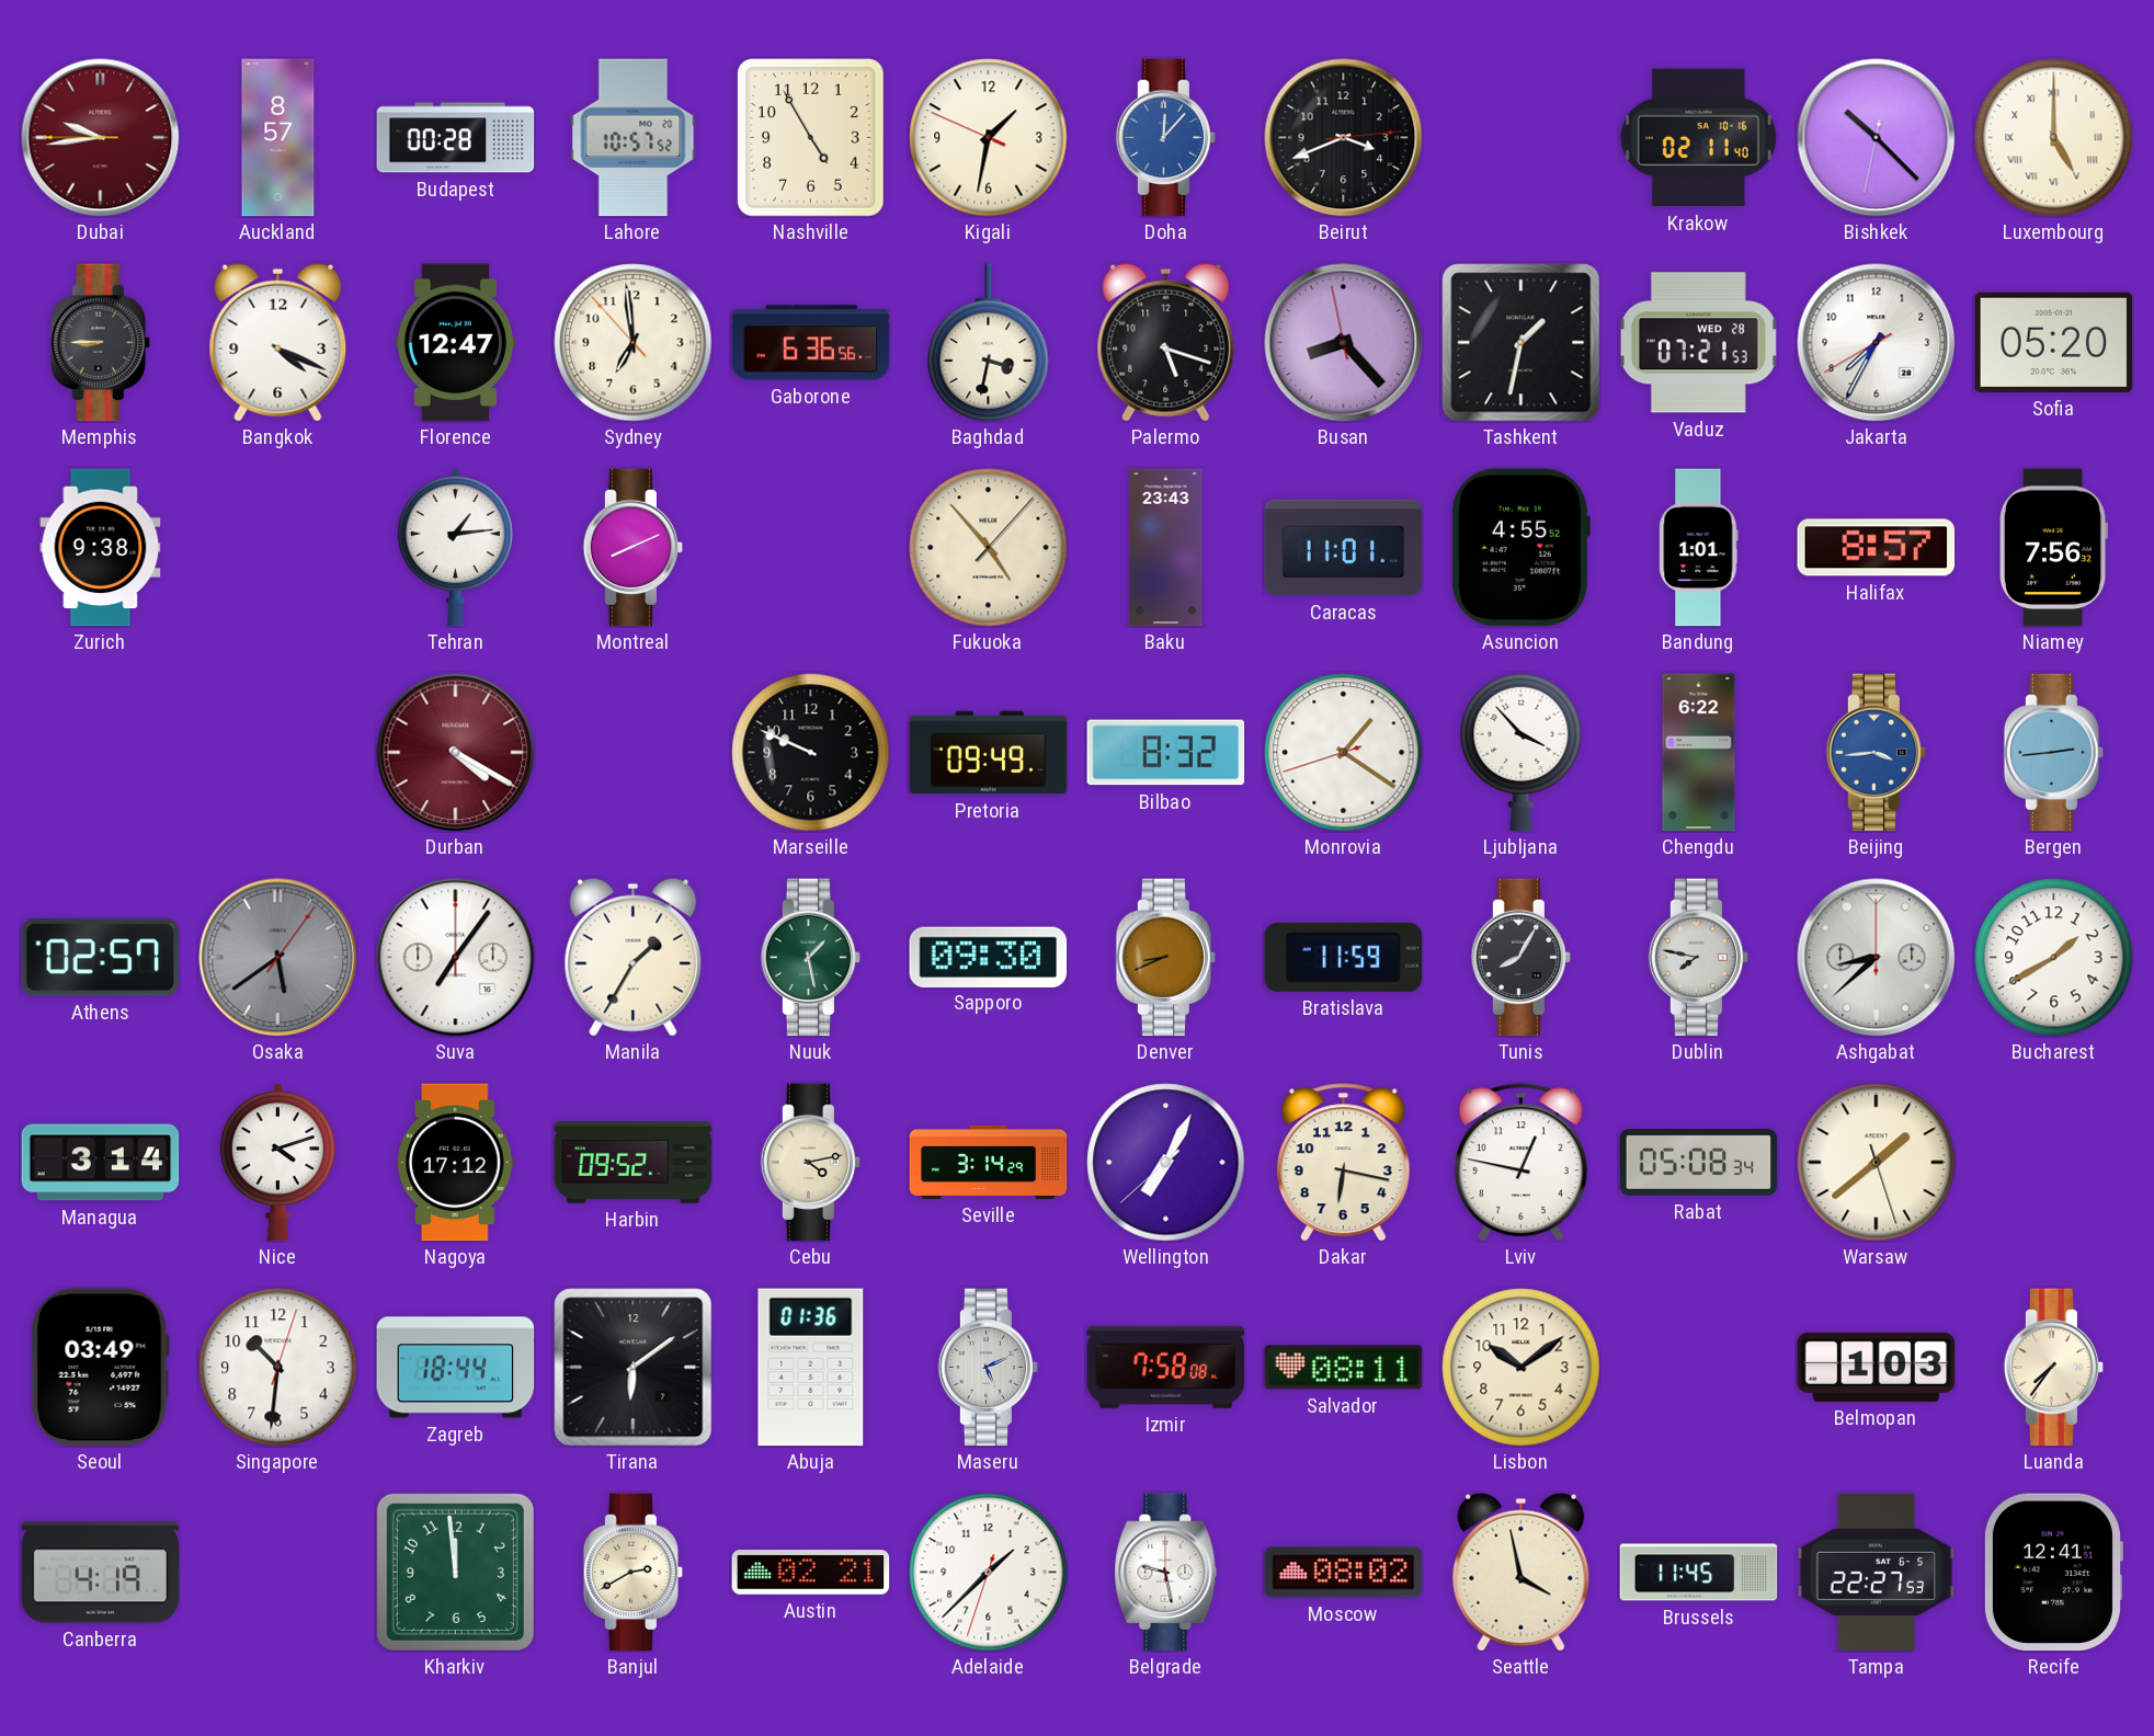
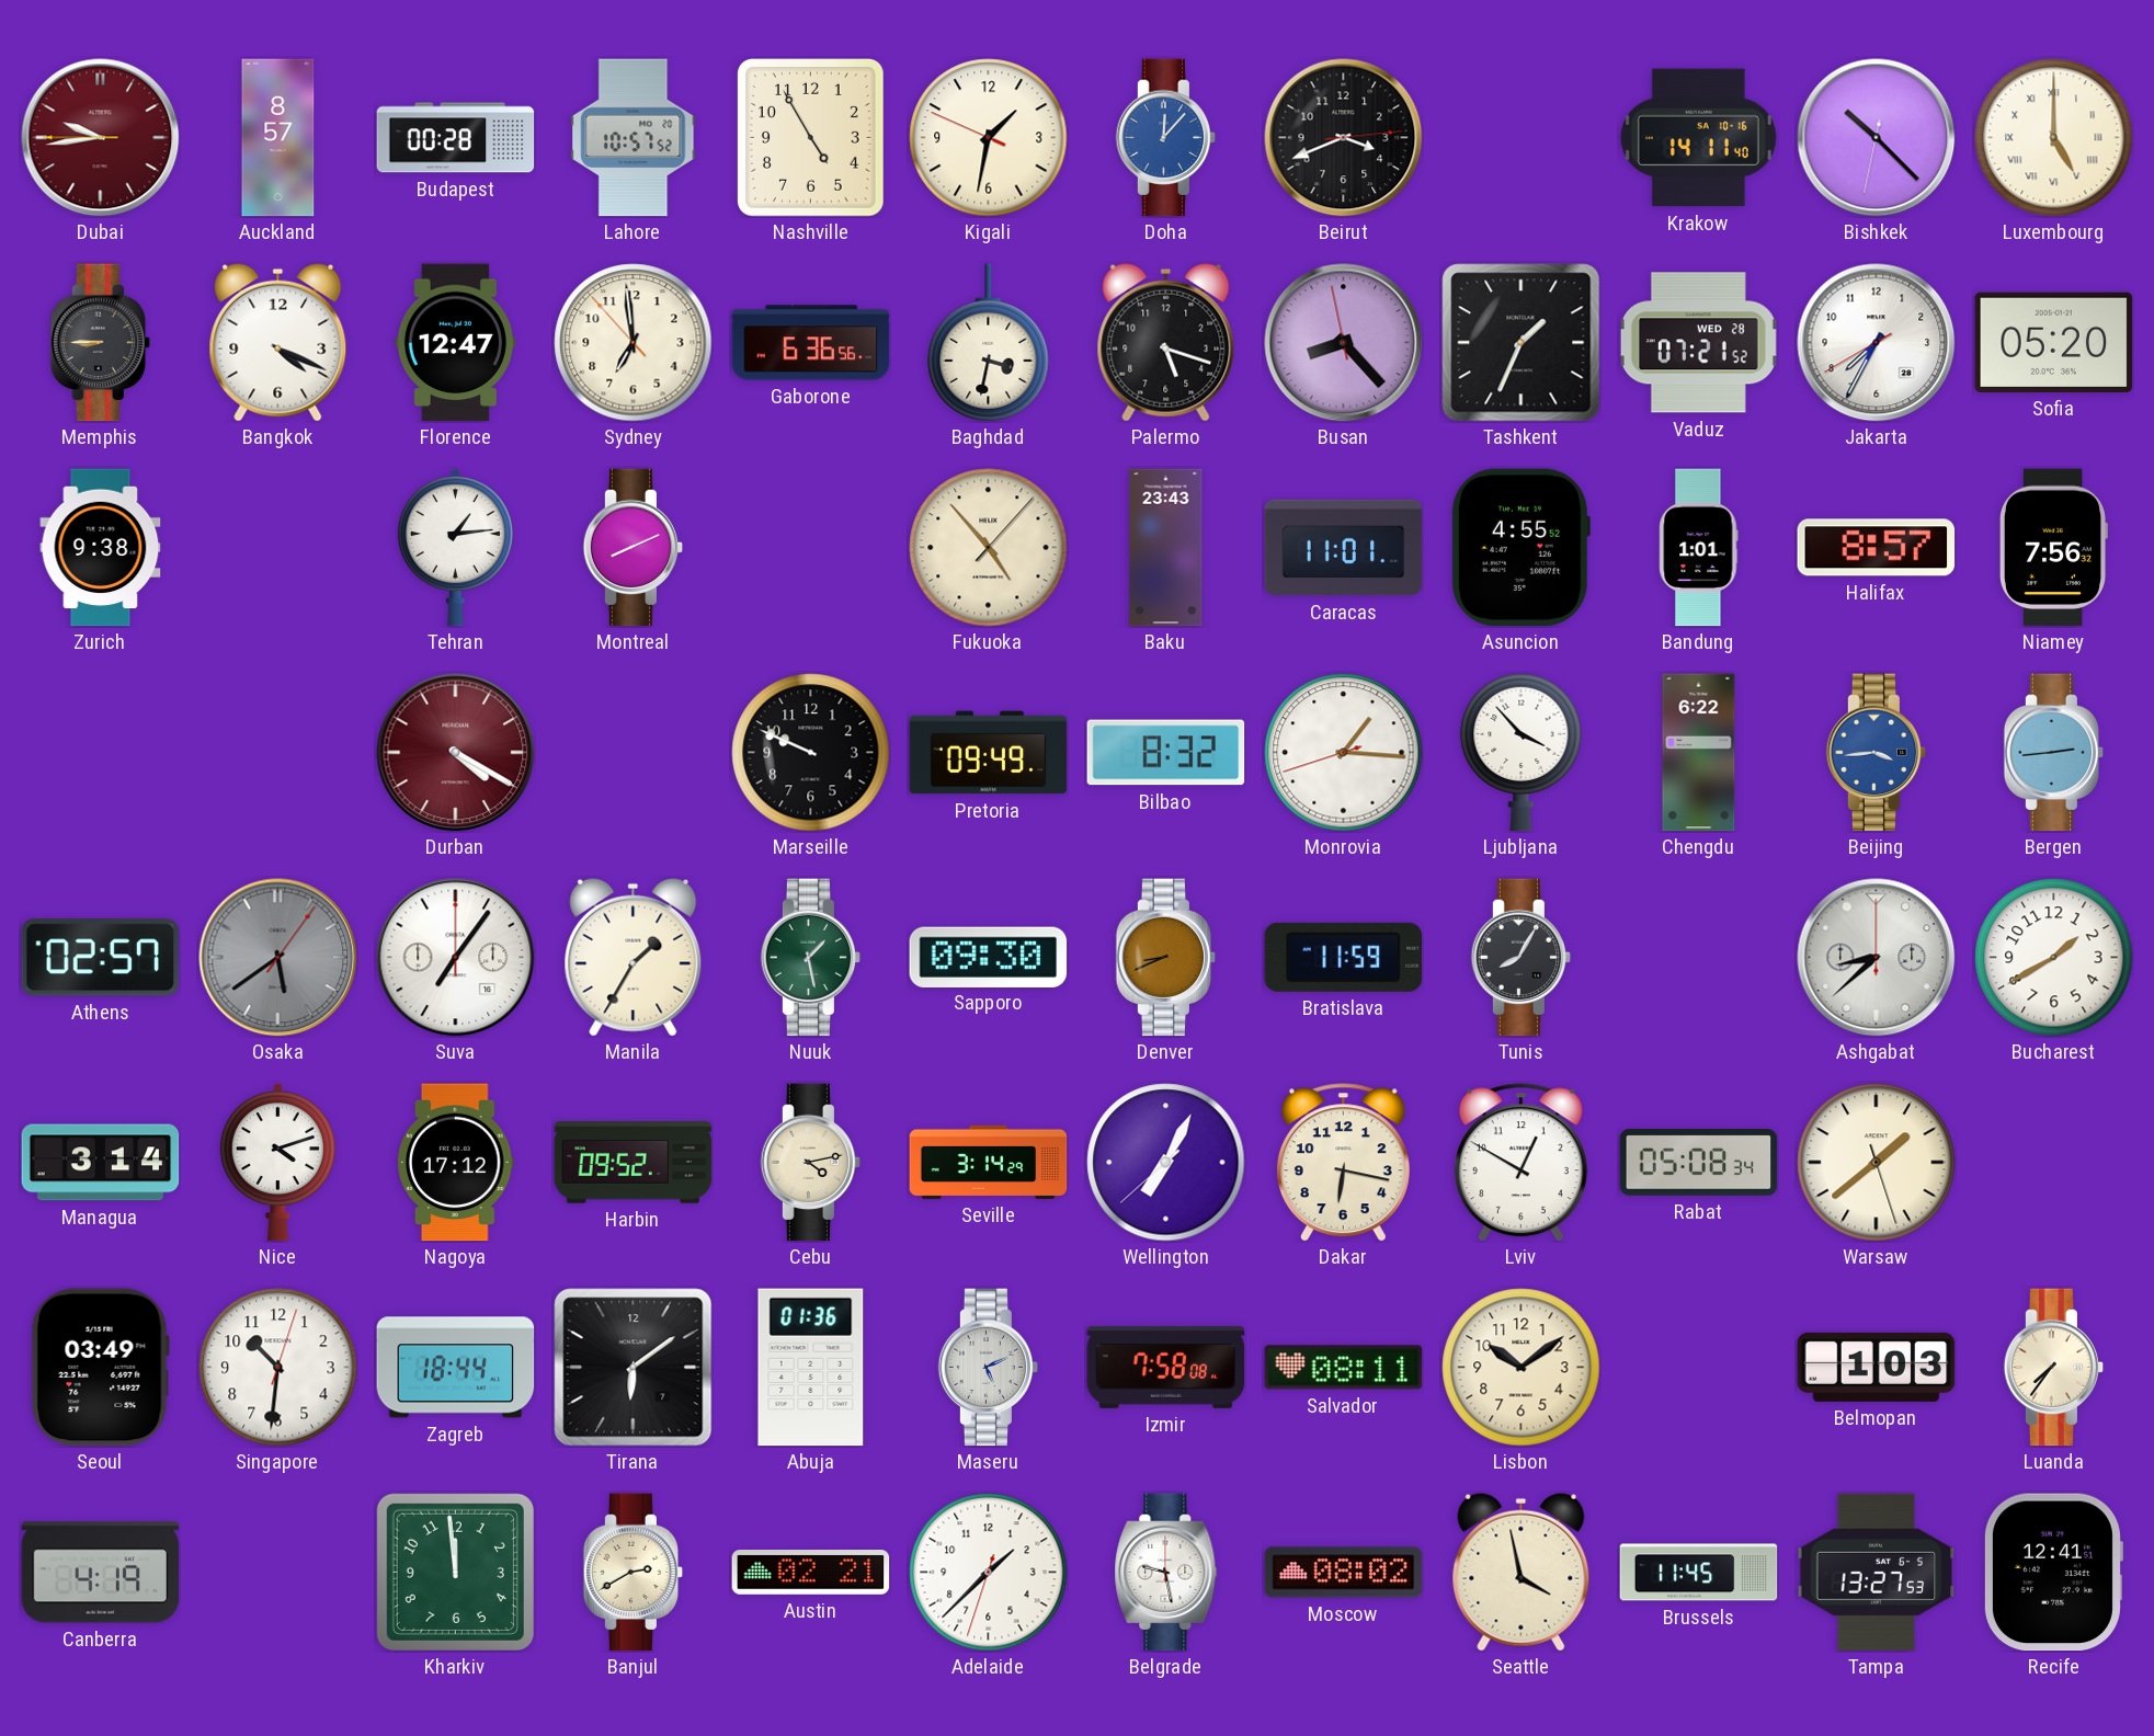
Krakow: 02:11 -> 14:11
Tashkent: 1:32 -> 1:34
Vaduz: 07:21:53 -> 07:21:52
Monrovia: 1:20 -> 1:15
Dublin: 7:47 -> none
Lviv: 12:47 -> 12:50
Tampa: 22:27 -> 13:27
